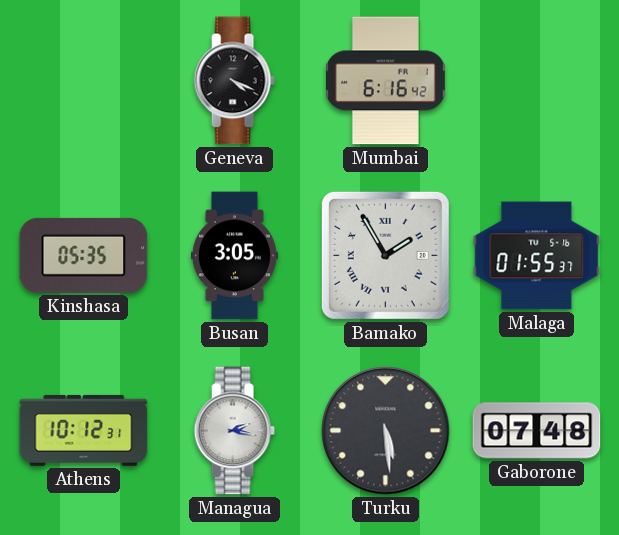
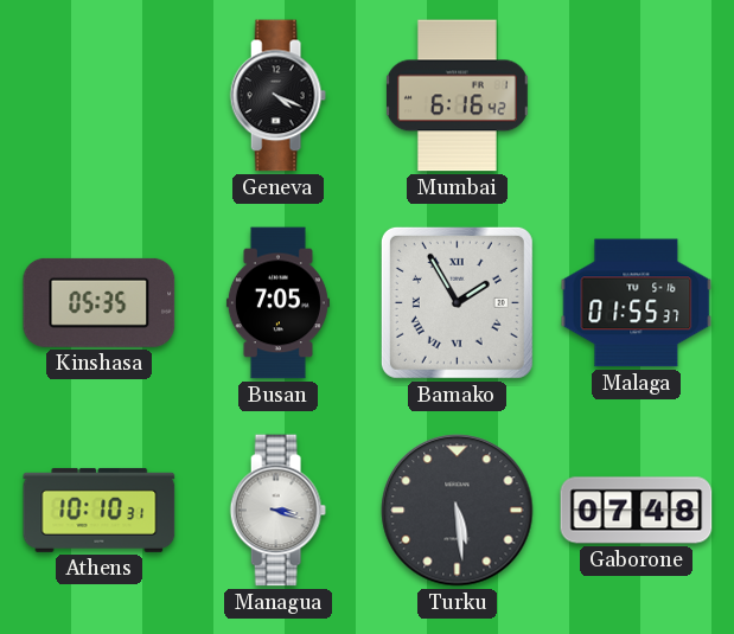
Busan: 3:05 -> 7:05
Athens: 10:12 -> 10:10
Managua: 2:17 -> 3:18
